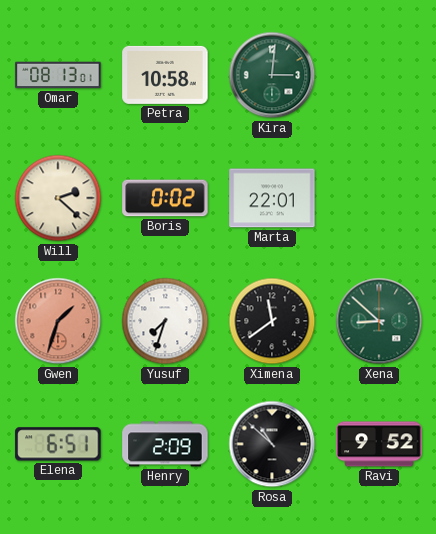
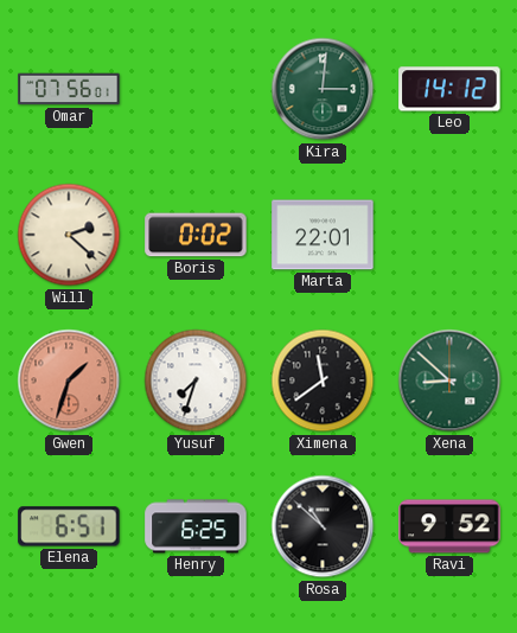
Omar: 08:13 -> 07:56
Petra: 10:58 -> none
Leo: none -> 14:12
Henry: 2:09 -> 6:25
